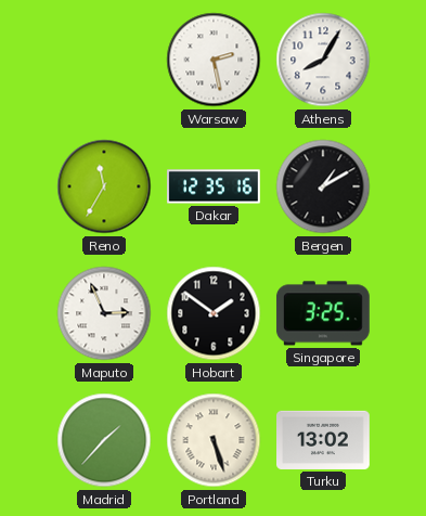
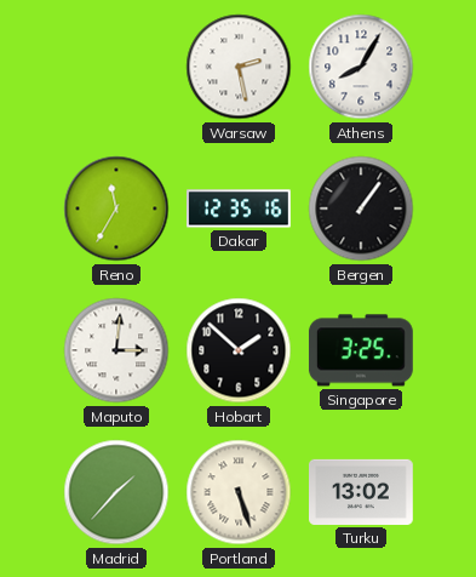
Bergen: 1:10 -> 1:06
Maputo: 2:56 -> 3:01
Hobart: 1:51 -> 1:52
